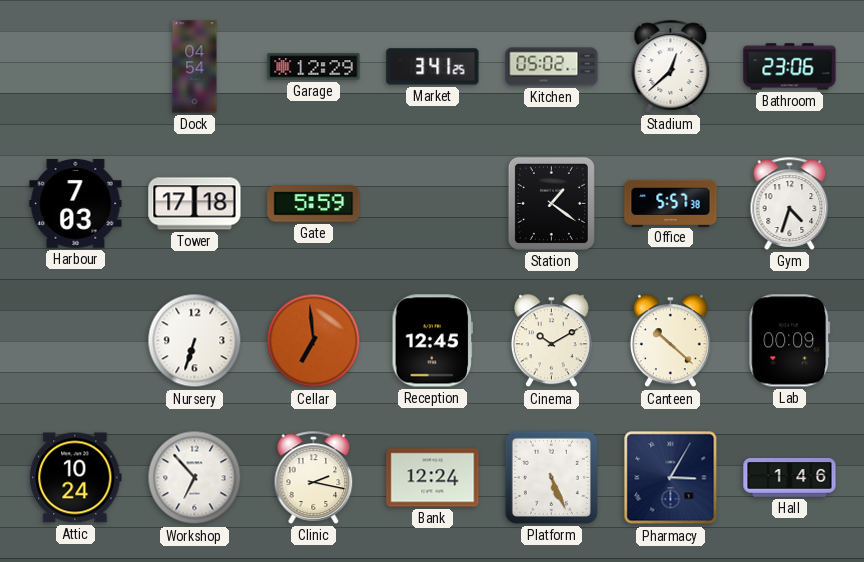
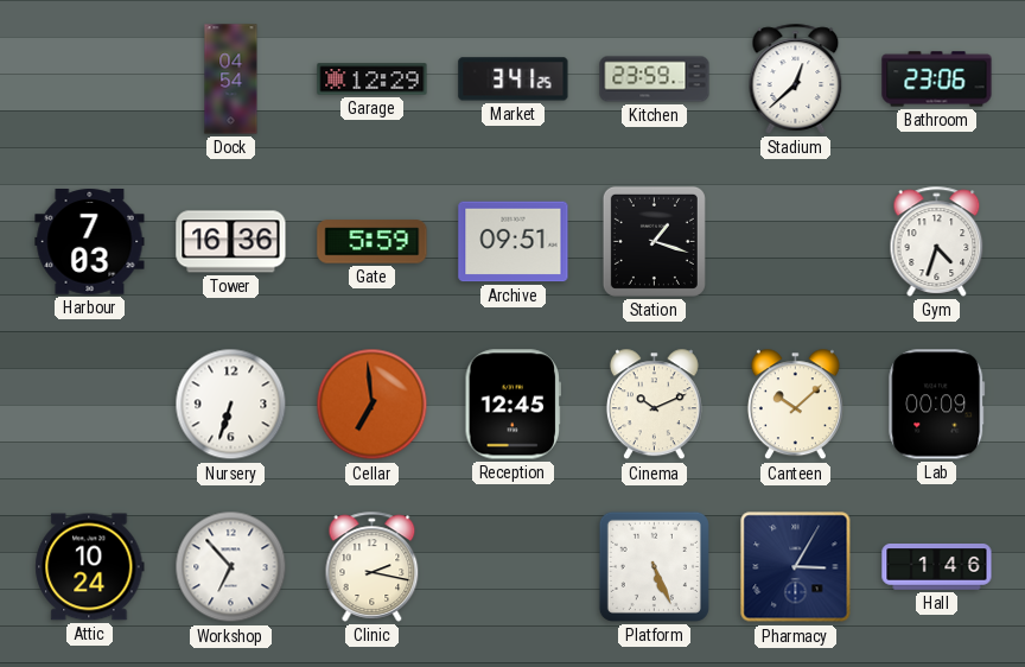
Kitchen: 05:02 -> 23:59
Tower: 17:18 -> 16:36
Archive: none -> 09:51
Station: 1:21 -> 1:18
Office: 5:57 -> none
Cinema: 10:10 -> 10:11
Canteen: 10:22 -> 10:08
Bank: 12:24 -> none
